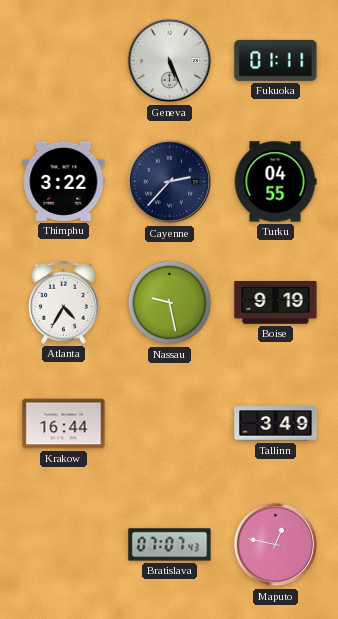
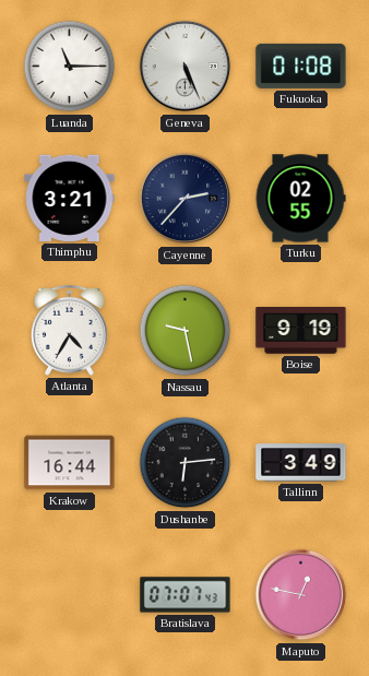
Luanda: none -> 11:15
Fukuoka: 01:11 -> 01:08
Thimphu: 3:22 -> 3:21
Turku: 04:55 -> 02:55
Dushanbe: none -> 6:14
